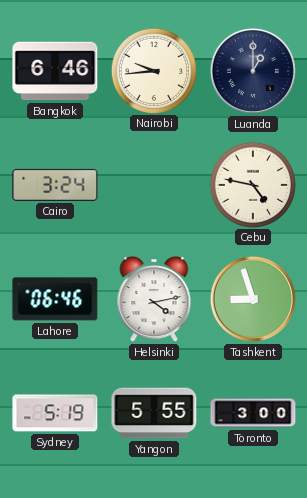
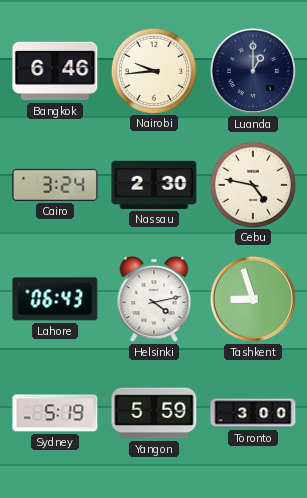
Nassau: none -> 2:30
Lahore: 06:46 -> 06:43
Yangon: 5:55 -> 5:59
